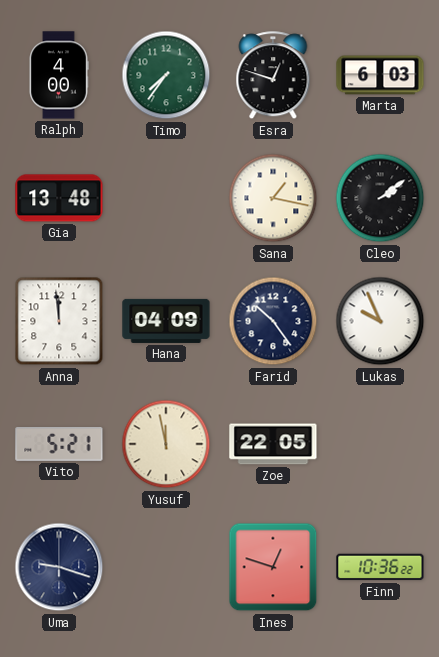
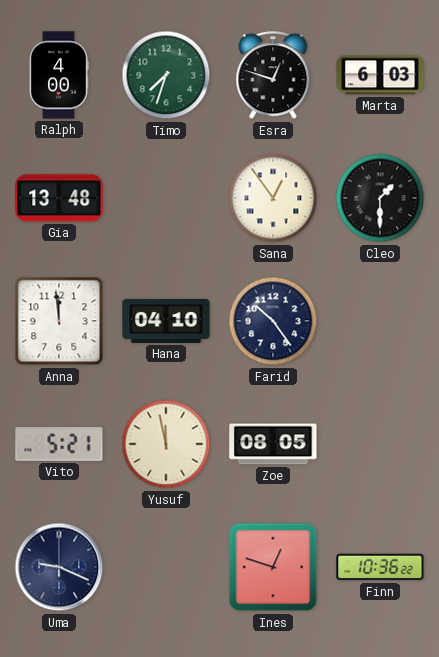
Timo: 7:36 -> 7:33
Sana: 1:17 -> 12:54
Cleo: 2:09 -> 1:30
Hana: 04:09 -> 04:10
Lukas: 9:56 -> none
Zoe: 22:05 -> 08:05
Uma: 9:18 -> 9:19
